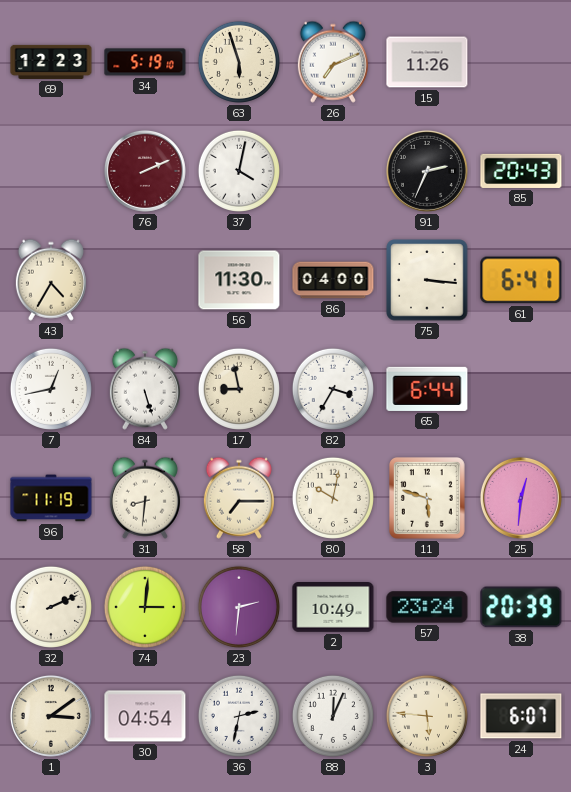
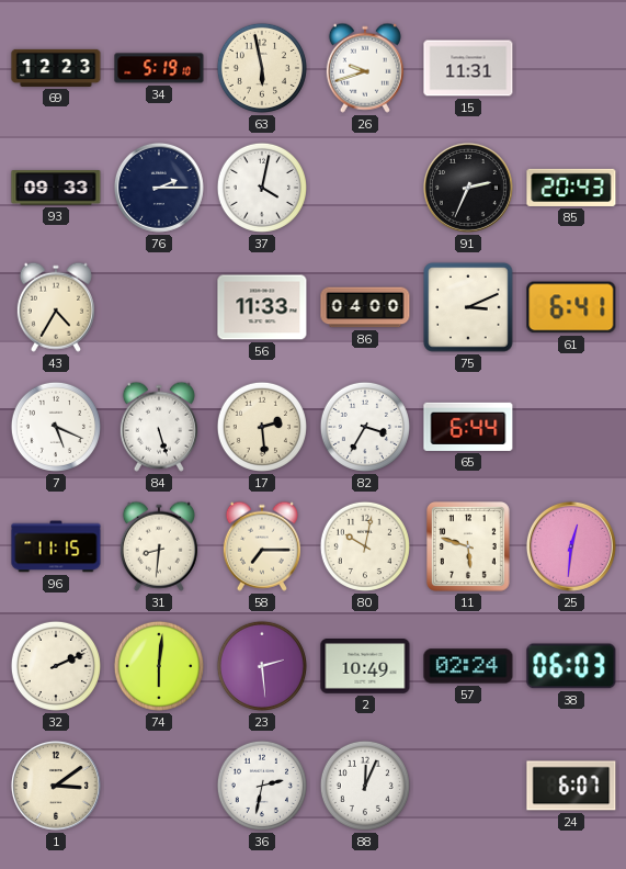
63: 5:57 -> 5:58
26: 7:11 -> 9:42
15: 11:26 -> 11:31
93: none -> 09:33
76: 2:11 -> 2:15
76 dial: burgundy -> navy
56: 11:30 -> 11:33
75: 3:16 -> 3:11
7: 12:43 -> 5:19
17: 8:58 -> 2:29
96: 11:19 -> 11:15
74: 3:01 -> 6:01
23: 2:31 -> 2:29
57: 23:24 -> 02:24
38: 20:39 -> 06:03
30: 04:54 -> none
3: 5:46 -> none
